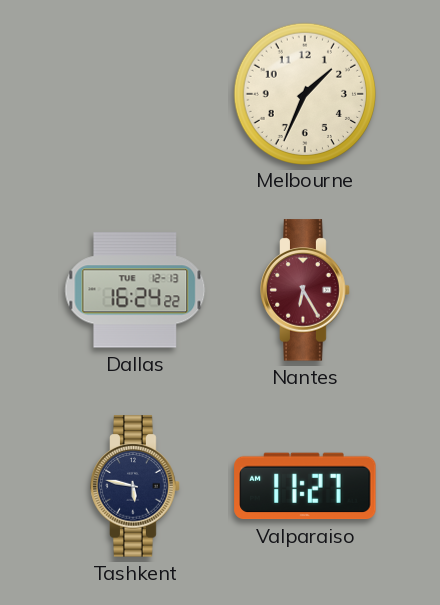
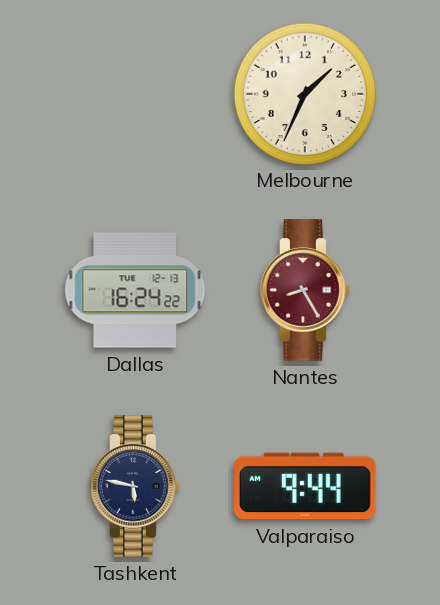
Nantes: 6:25 -> 8:25
Valparaiso: 11:27 -> 9:44
